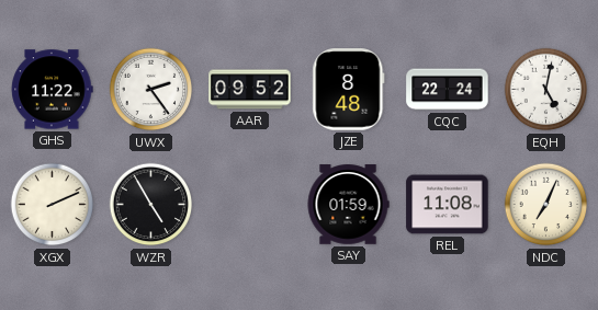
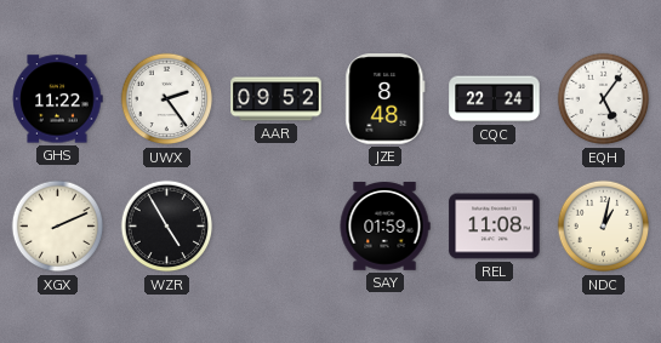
EQH: 5:02 -> 5:06
NDC: 7:04 -> 1:02
